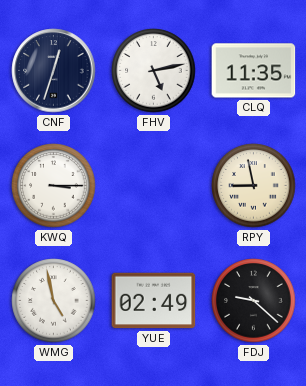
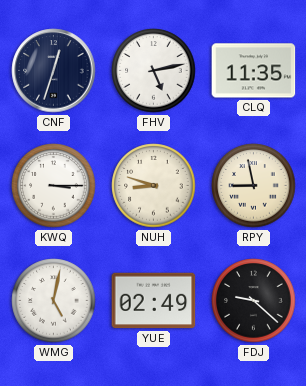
NUH: none -> 8:48
WMG: 4:58 -> 5:02
